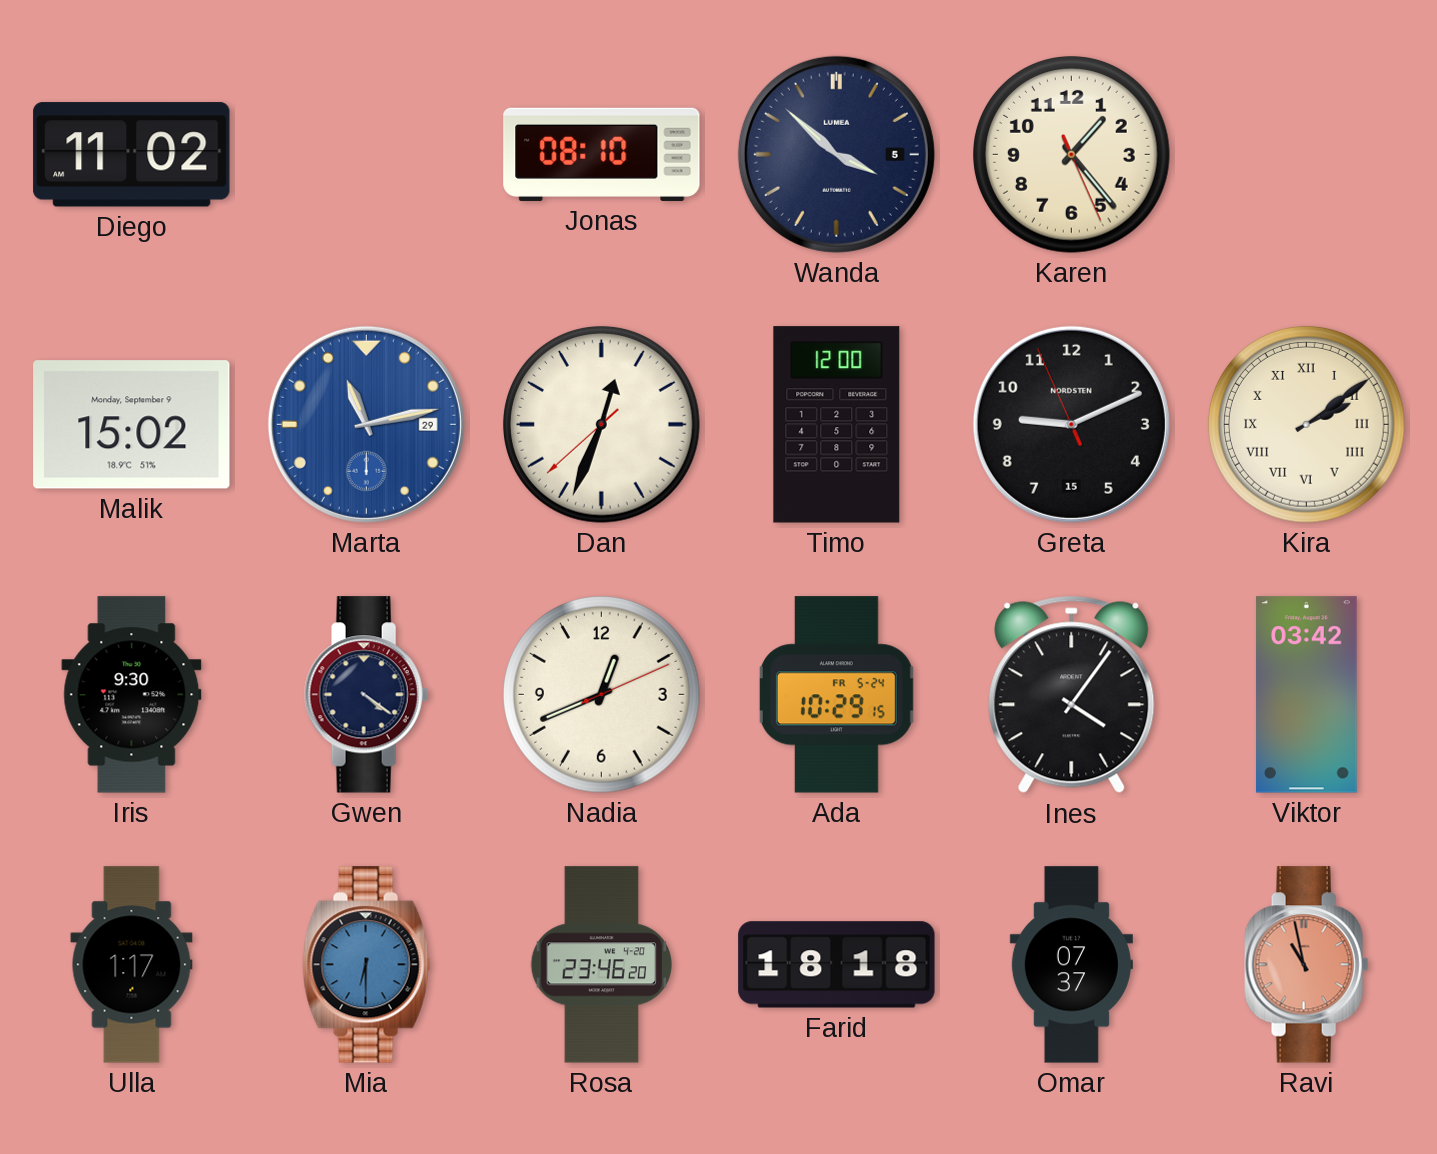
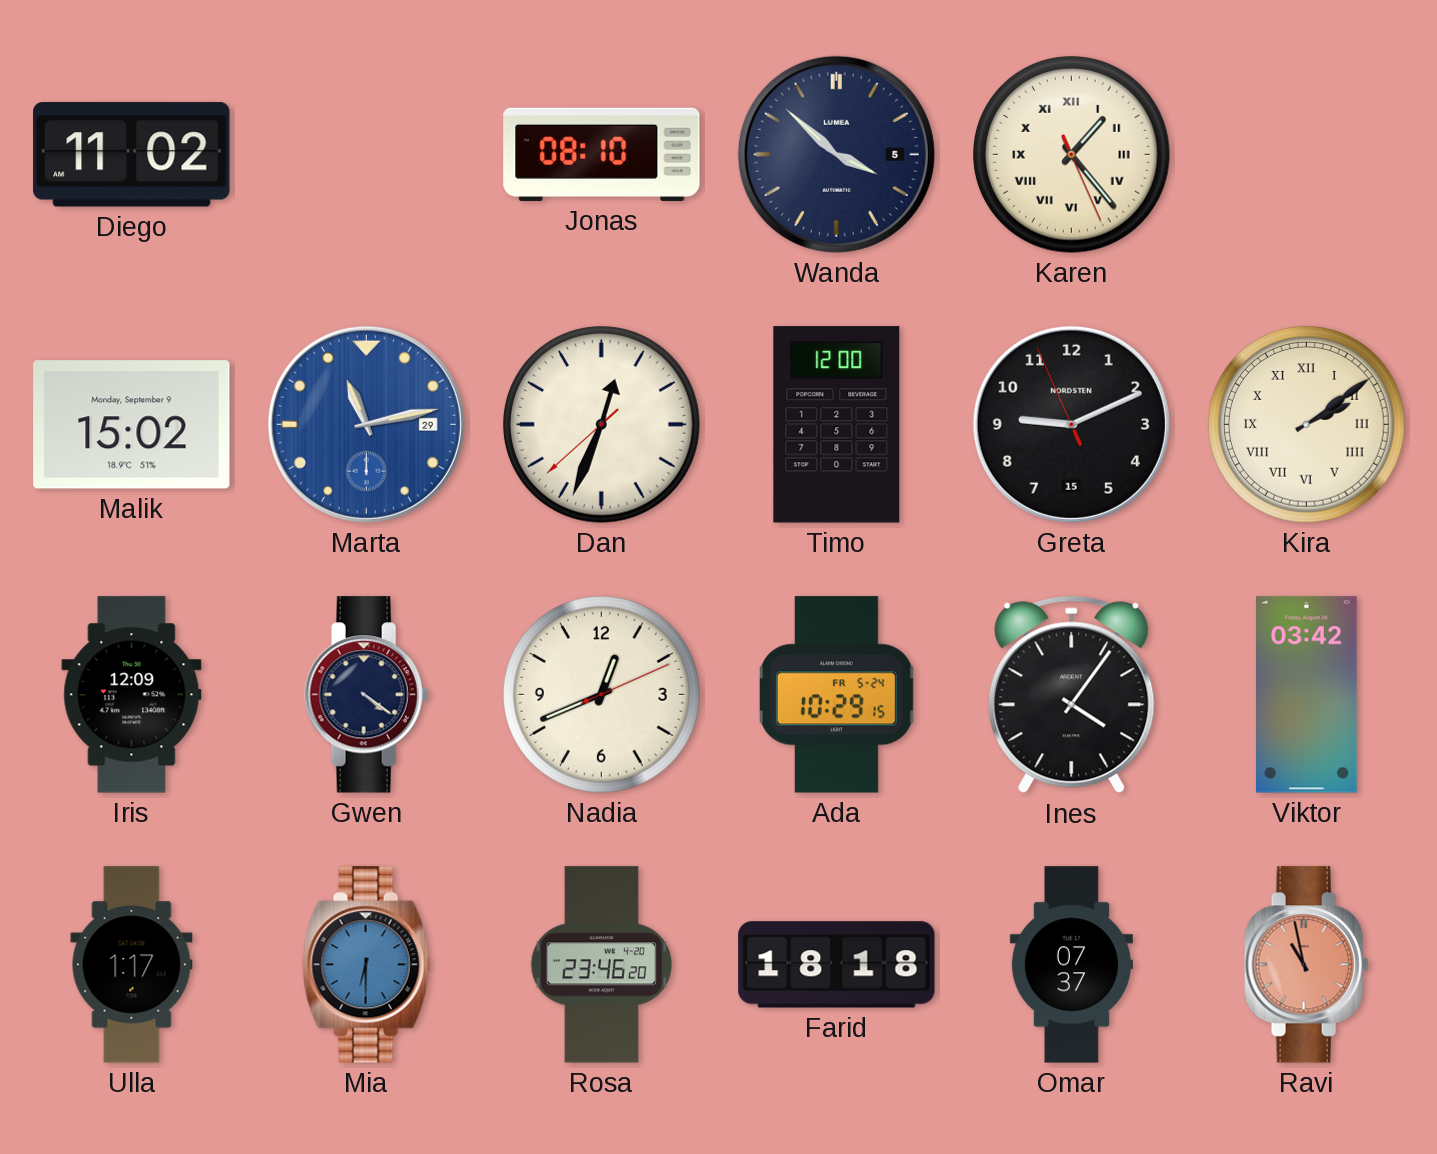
Karen numerals: Arabic -> Roman
Iris: 9:30 -> 12:09
